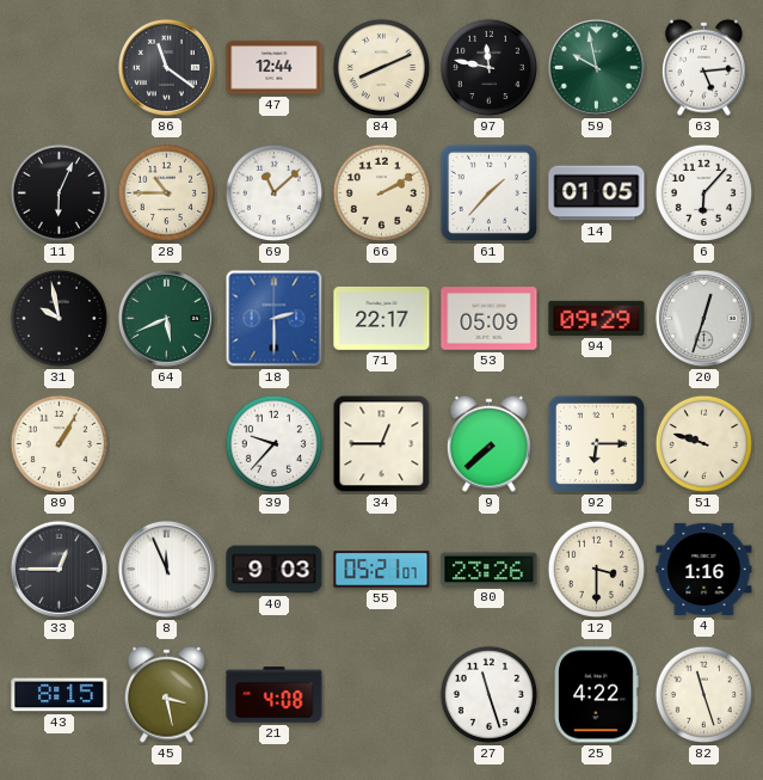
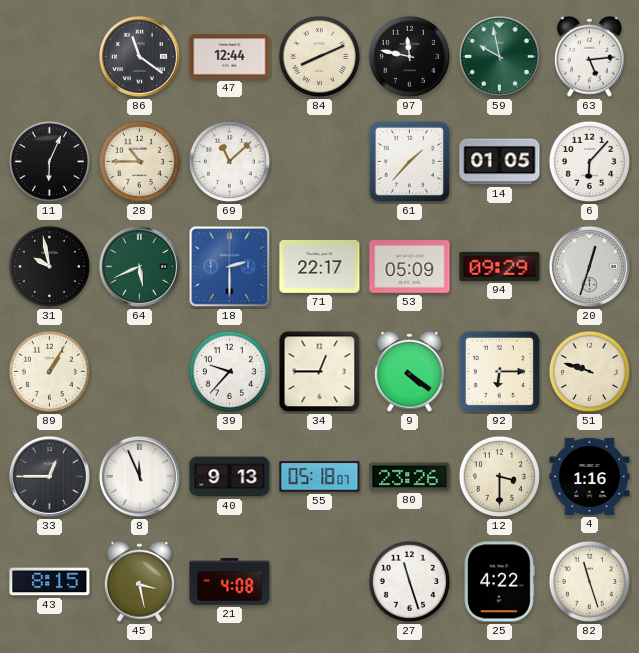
66: 2:10 -> none
9: 7:38 -> 4:21
40: 9:03 -> 9:13
55: 05:21 -> 05:18
